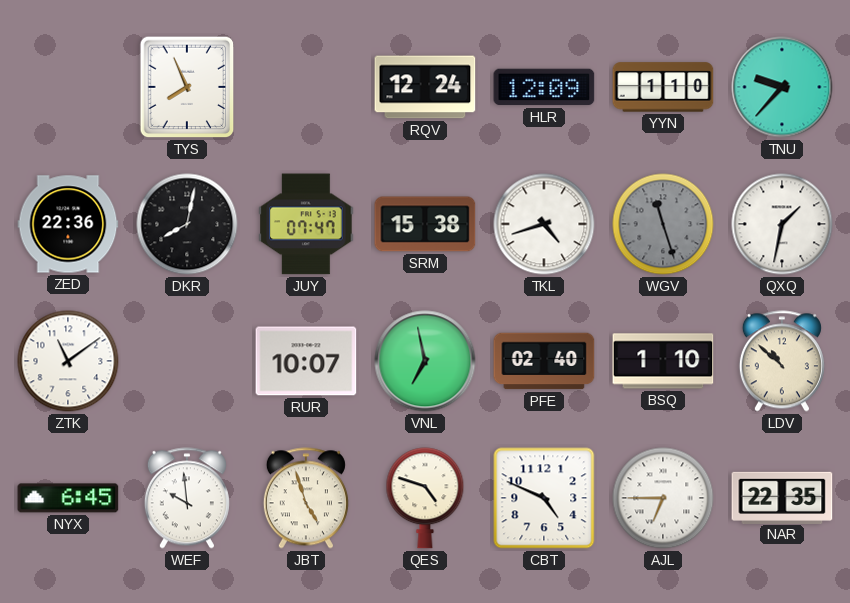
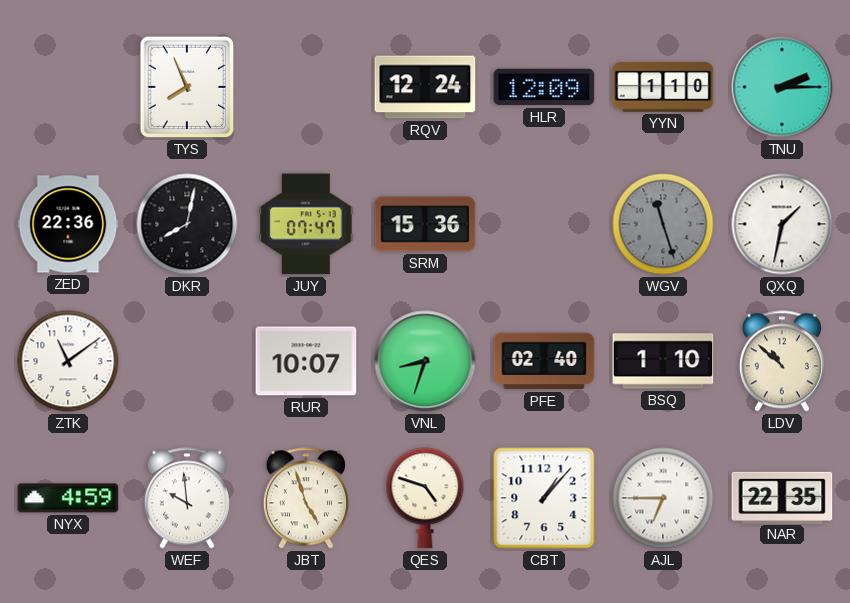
TNU: 9:37 -> 2:15
SRM: 15:38 -> 15:36
TKL: 4:42 -> none
VNL: 6:58 -> 8:33
NYX: 6:45 -> 4:59
CBT: 4:49 -> 1:07
